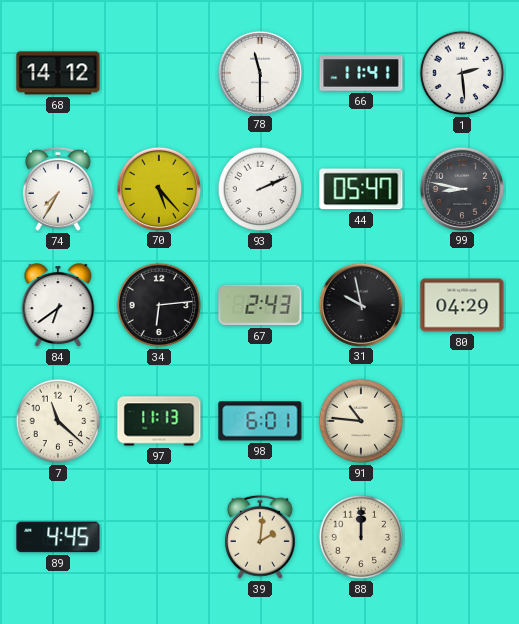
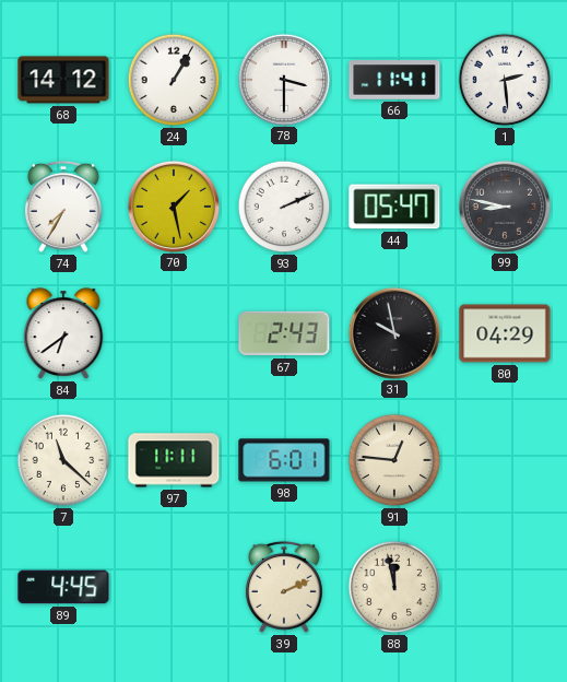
24: none -> 1:05
78: 11:30 -> 3:30
70: 5:23 -> 1:28
34: 6:14 -> none
97: 11:13 -> 11:11
91: 10:46 -> 12:46
39: 2:01 -> 2:11
88: 12:00 -> 11:58
